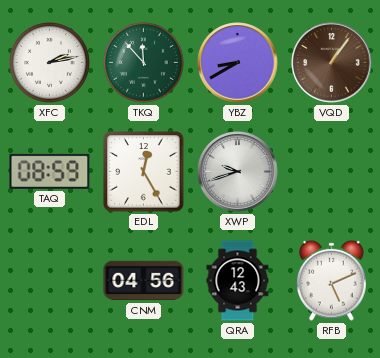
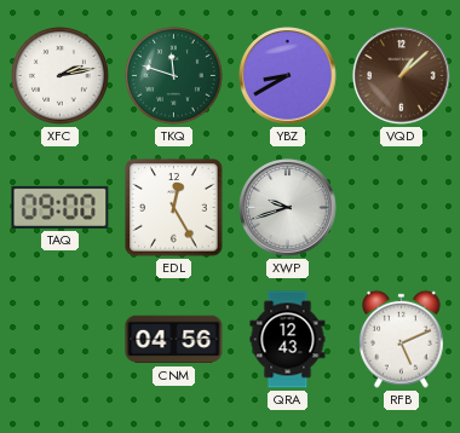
TKQ: 11:53 -> 11:48
VQD: 1:06 -> 1:08
TAQ: 08:59 -> 09:00
